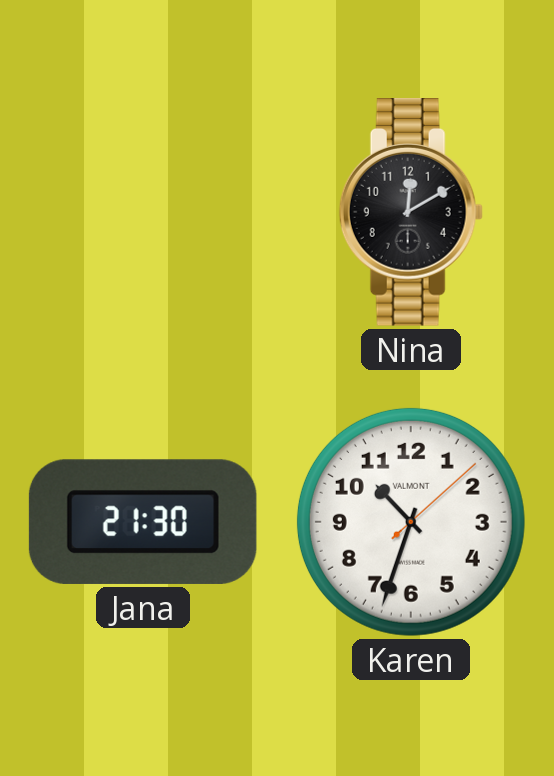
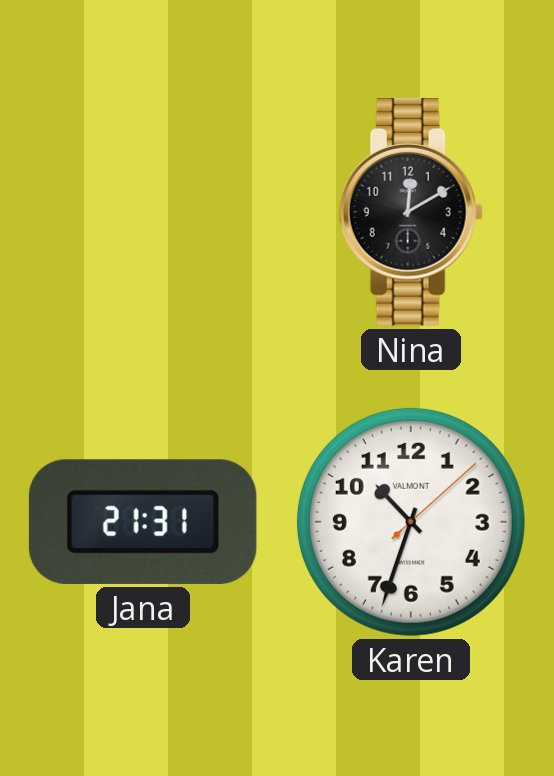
Jana: 21:30 -> 21:31
